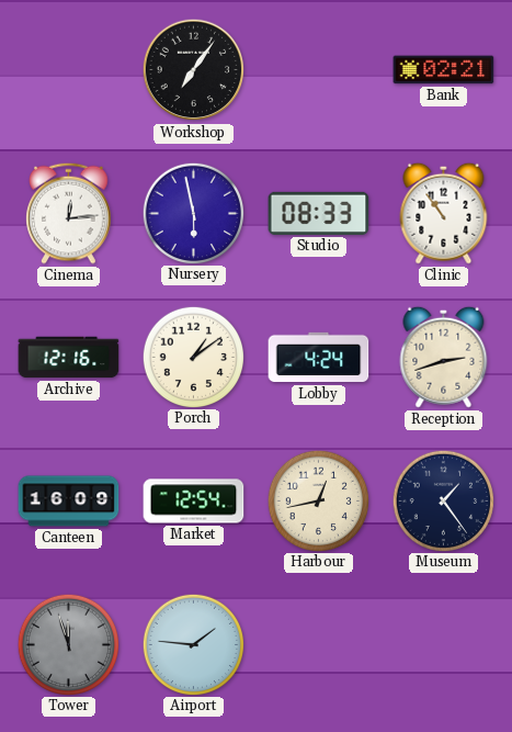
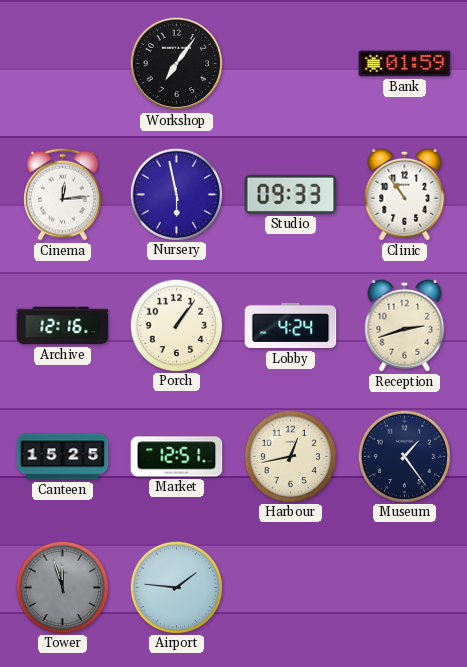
Bank: 02:21 -> 01:59
Studio: 08:33 -> 09:33
Porch: 1:09 -> 1:06
Canteen: 16:09 -> 15:25
Market: 12:54 -> 12:51
